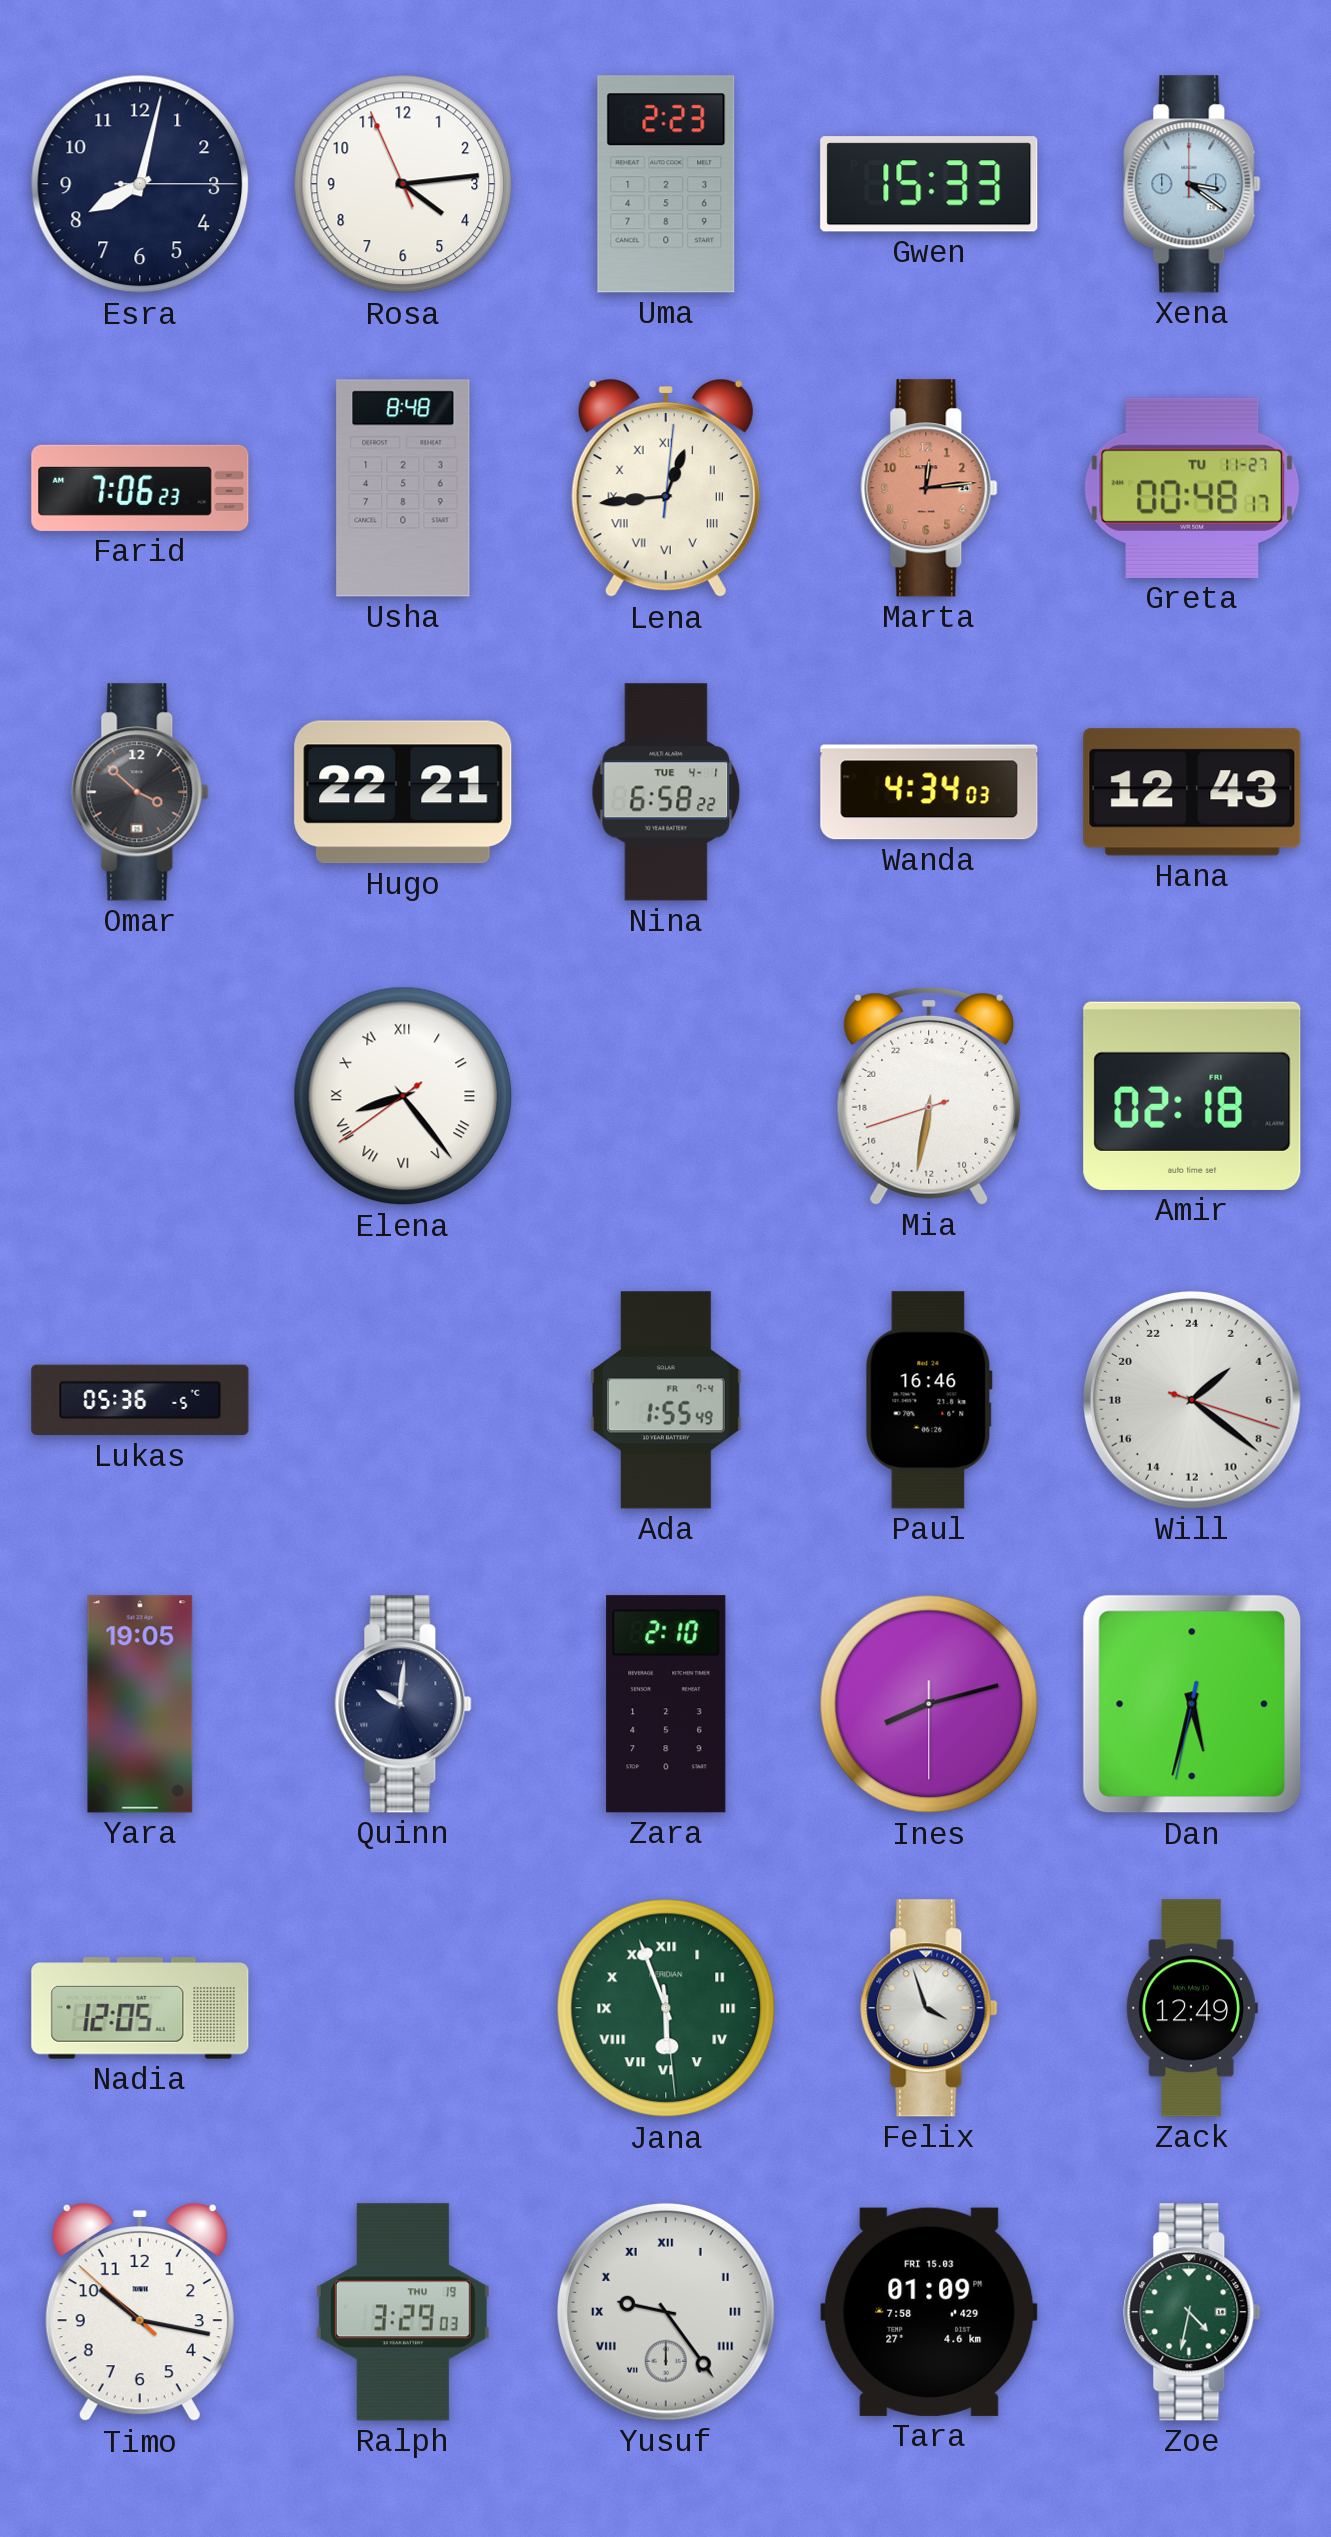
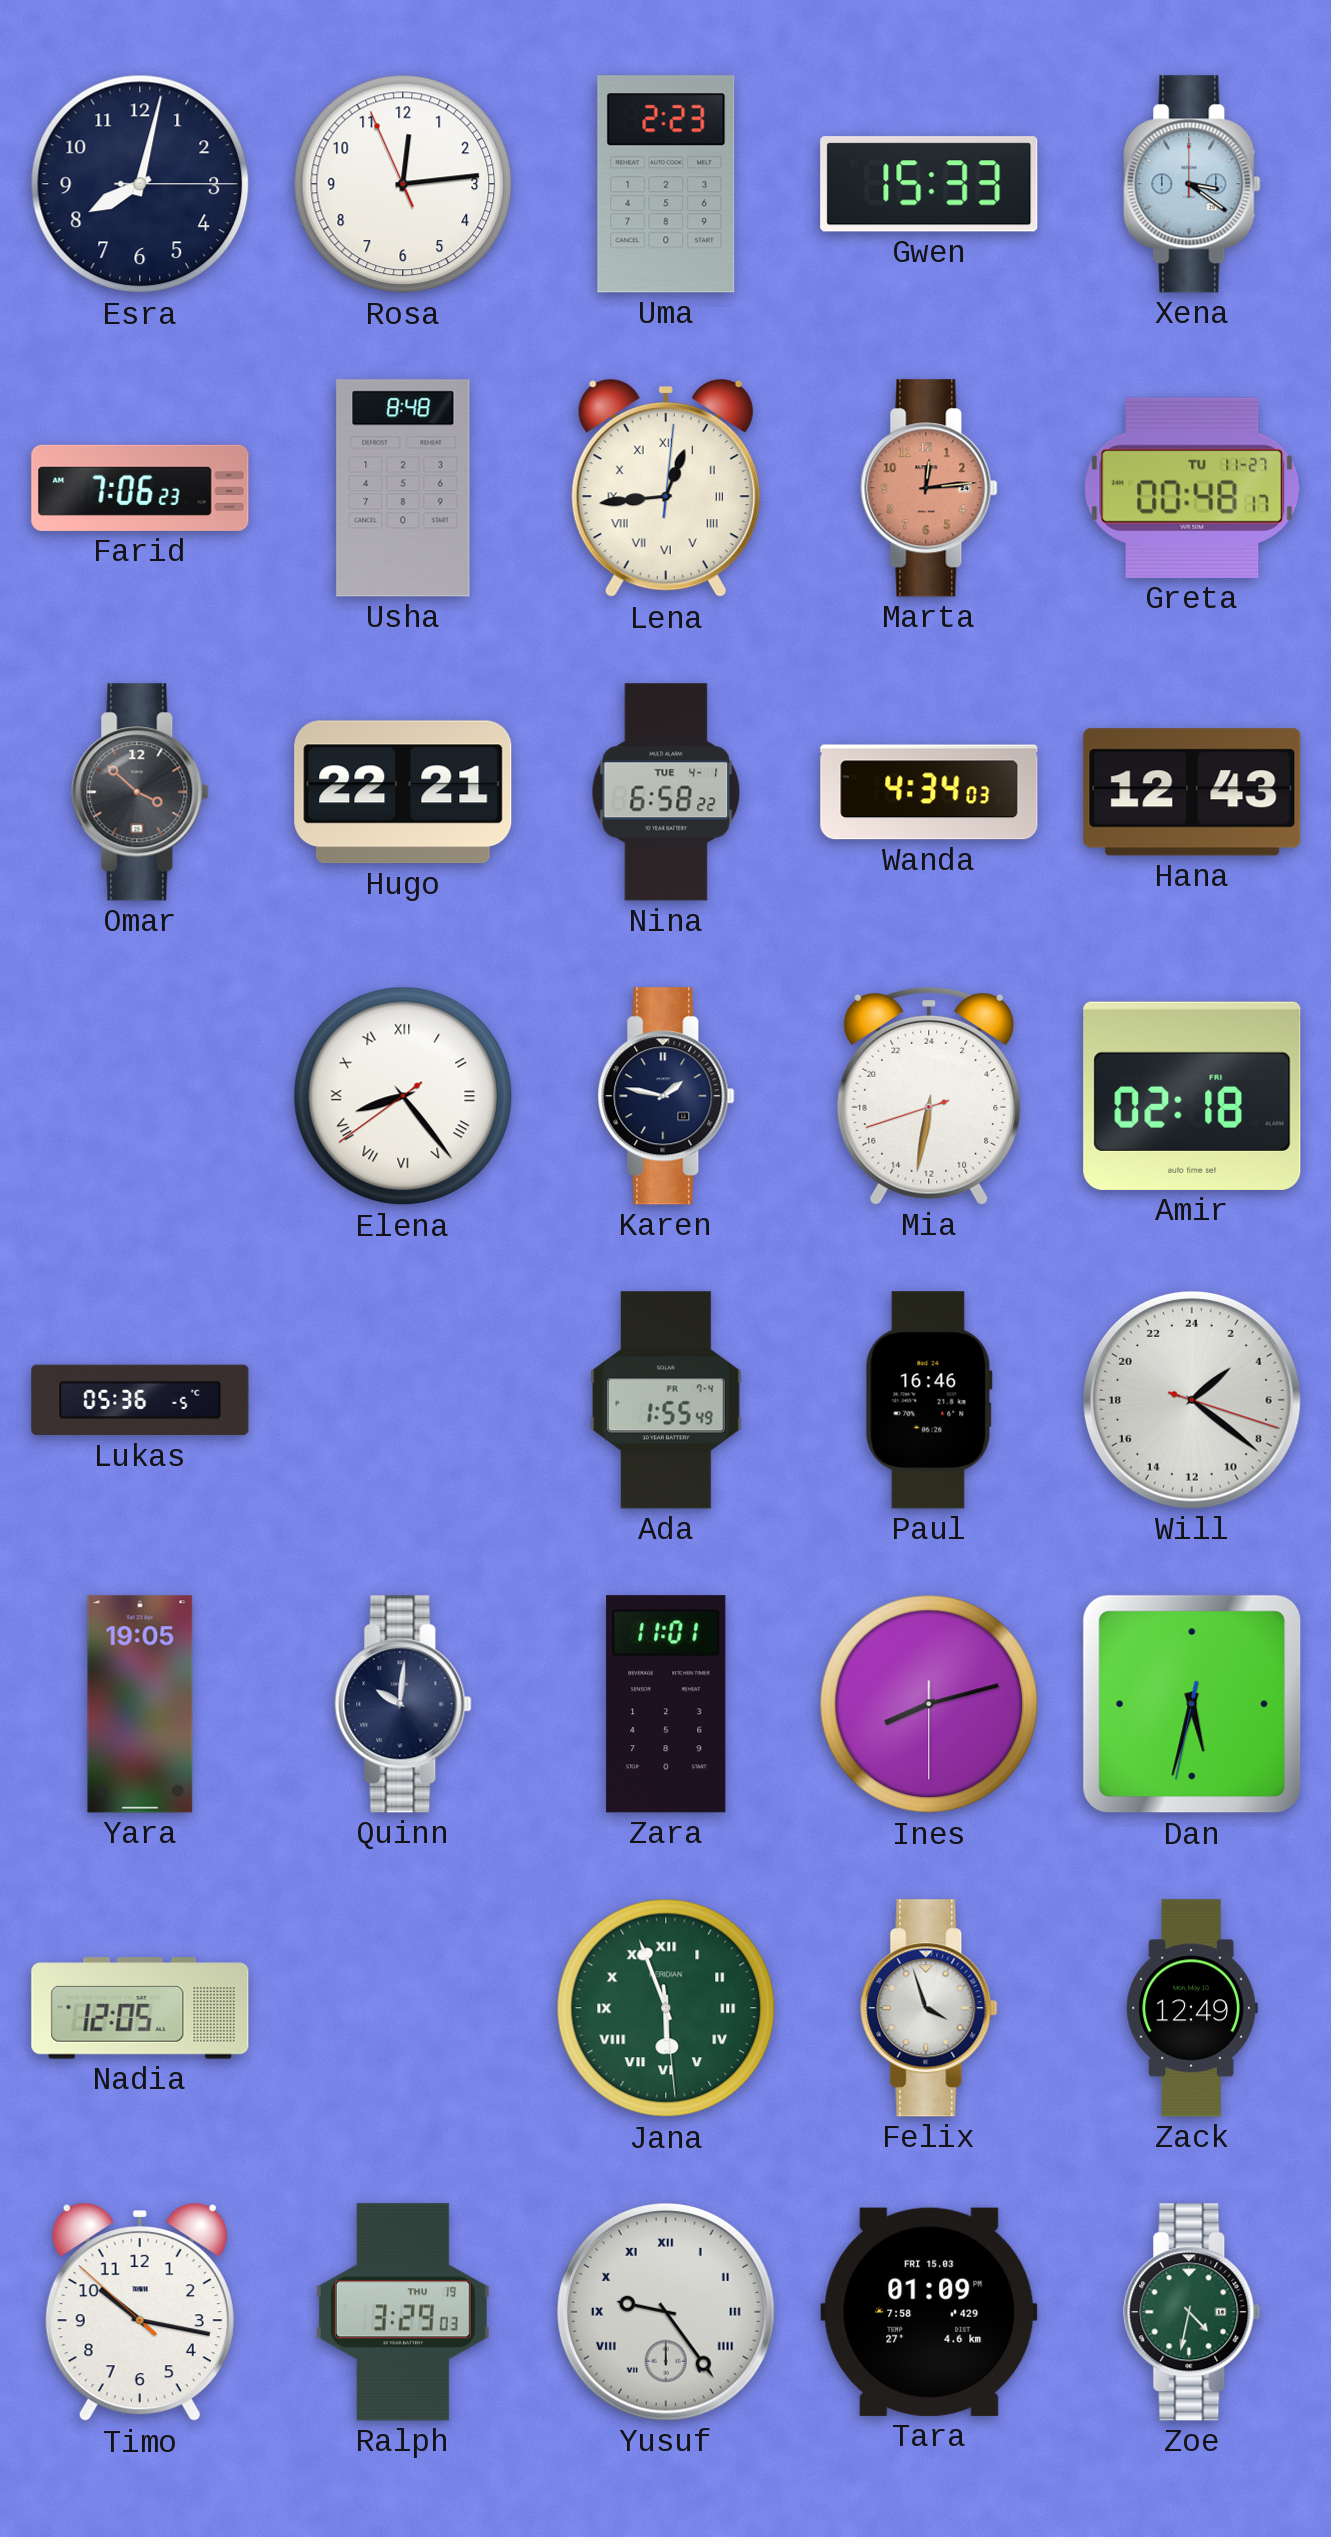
Rosa: 4:13 -> 12:13
Karen: none -> 1:47
Zara: 2:10 -> 11:01
